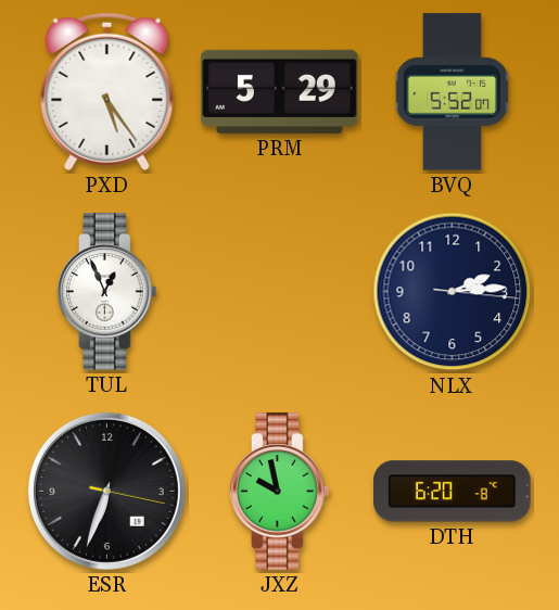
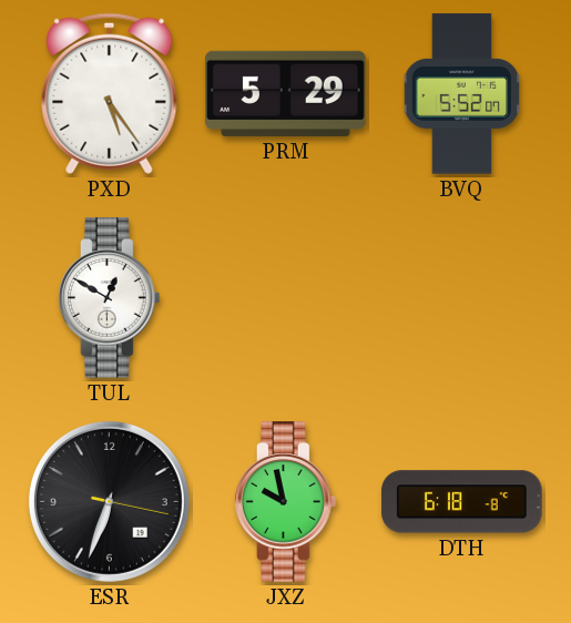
TUL: 12:56 -> 12:50
NLX: 2:14 -> none
DTH: 6:20 -> 6:18
